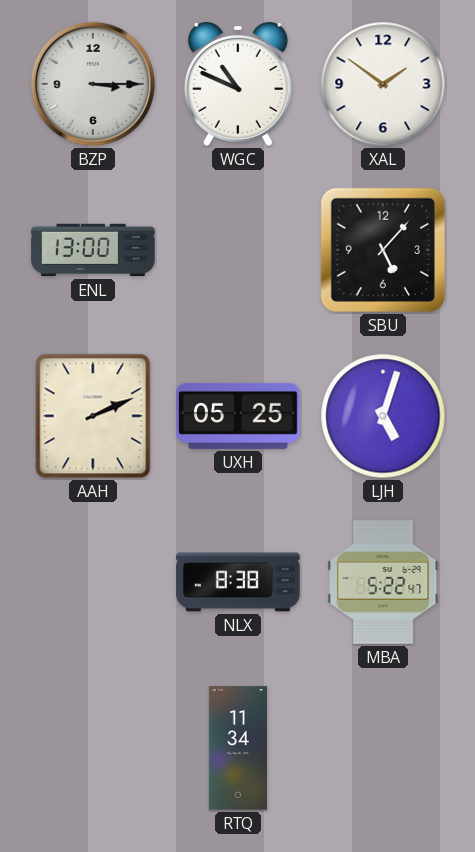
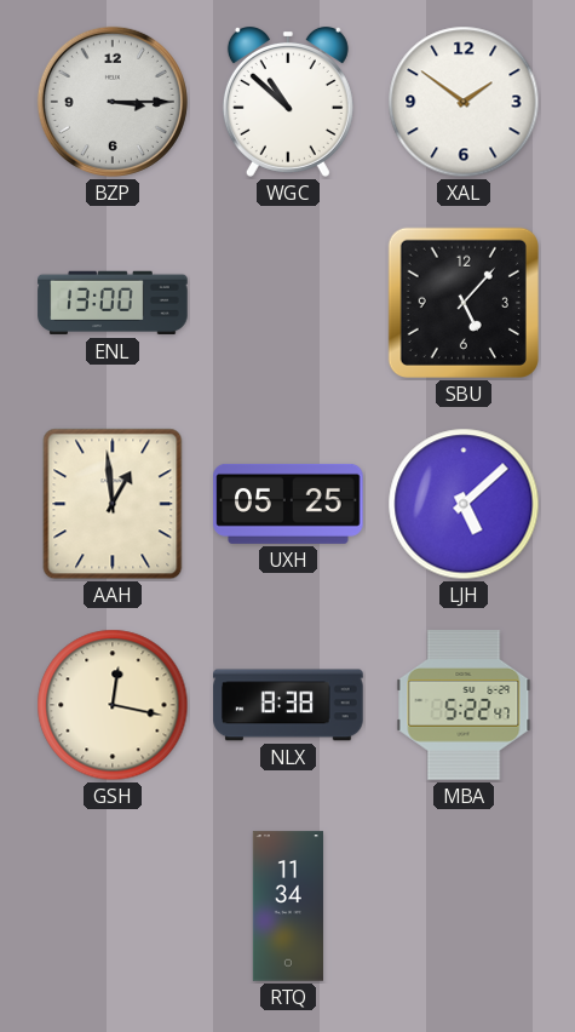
WGC: 10:49 -> 10:52
AAH: 2:11 -> 12:59
LJH: 5:03 -> 5:08
GSH: none -> 12:17
